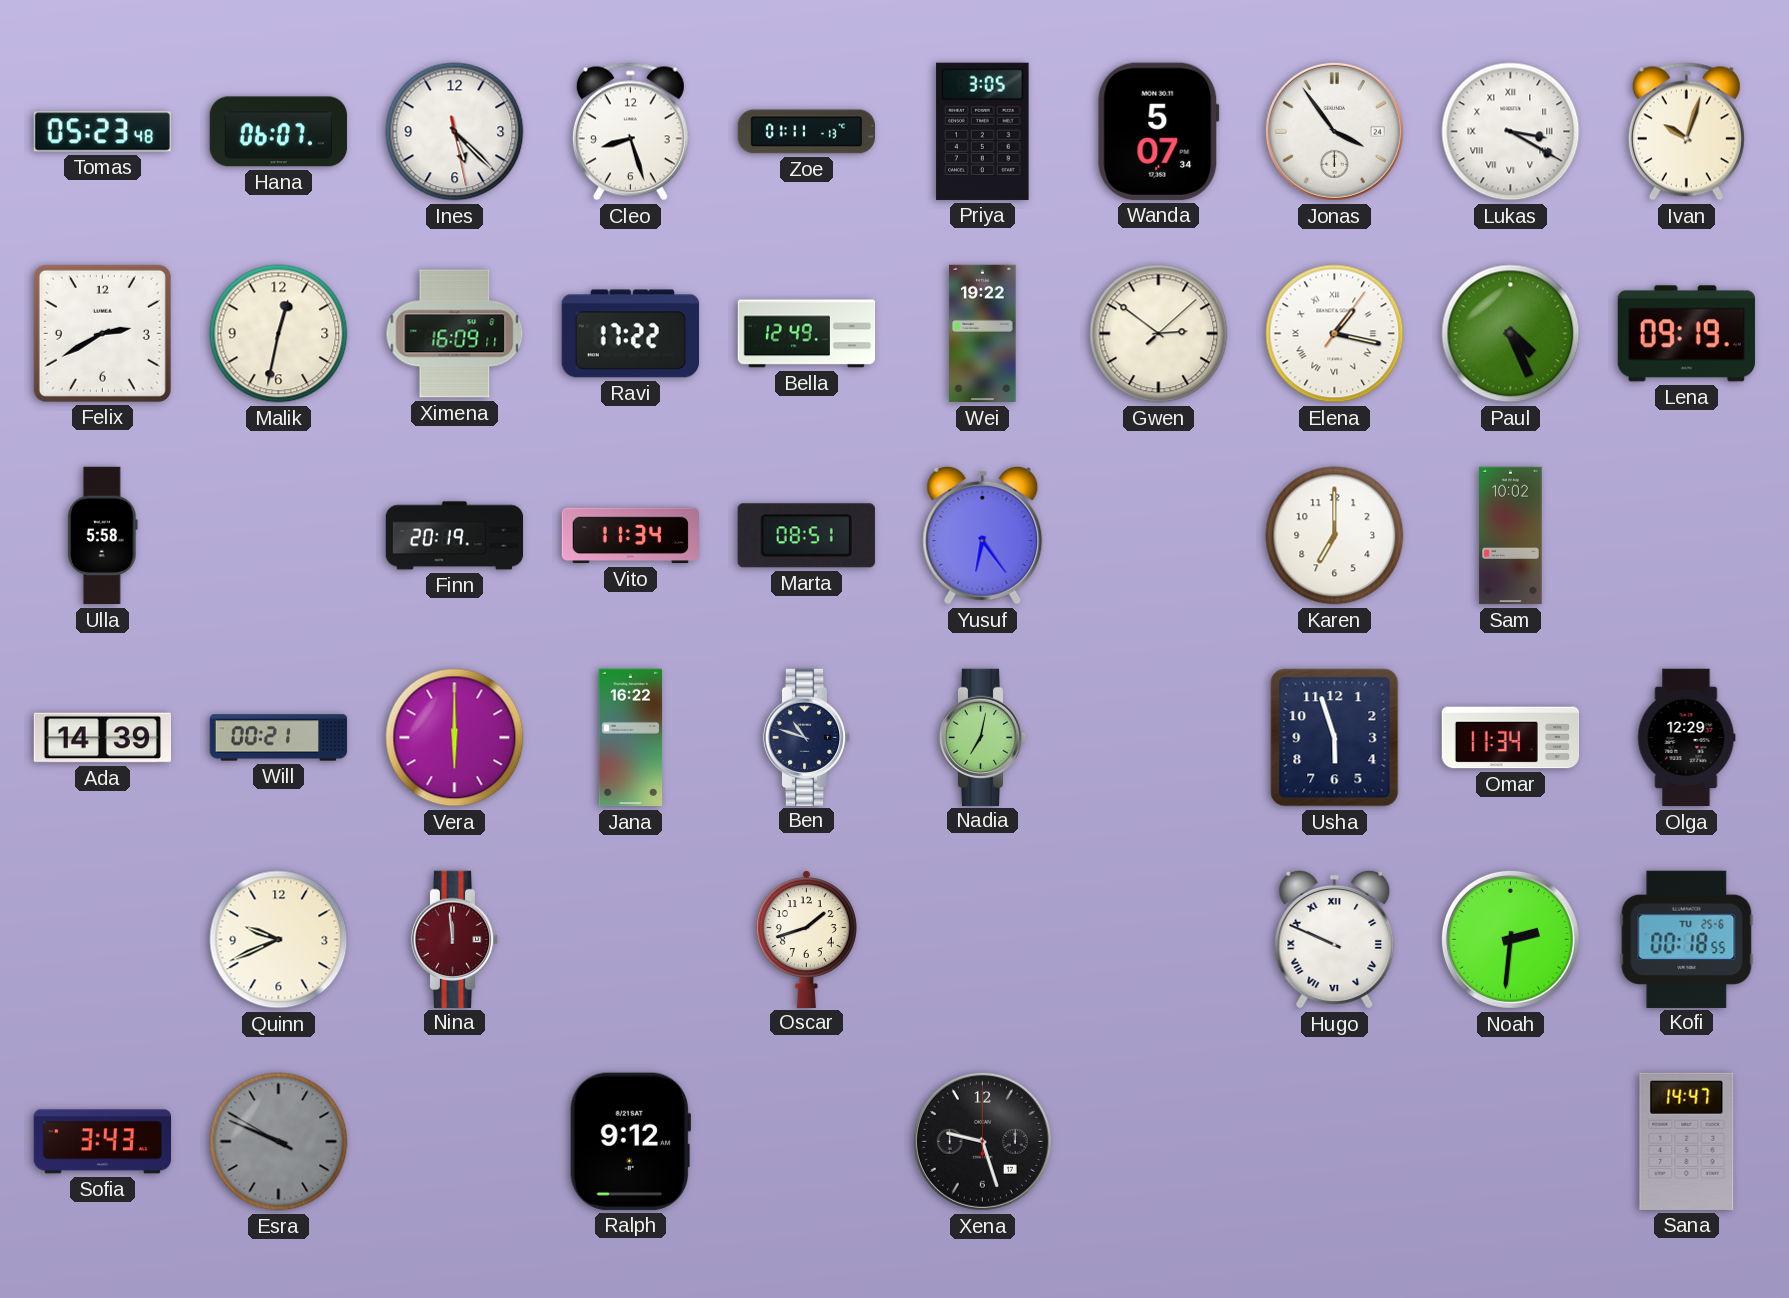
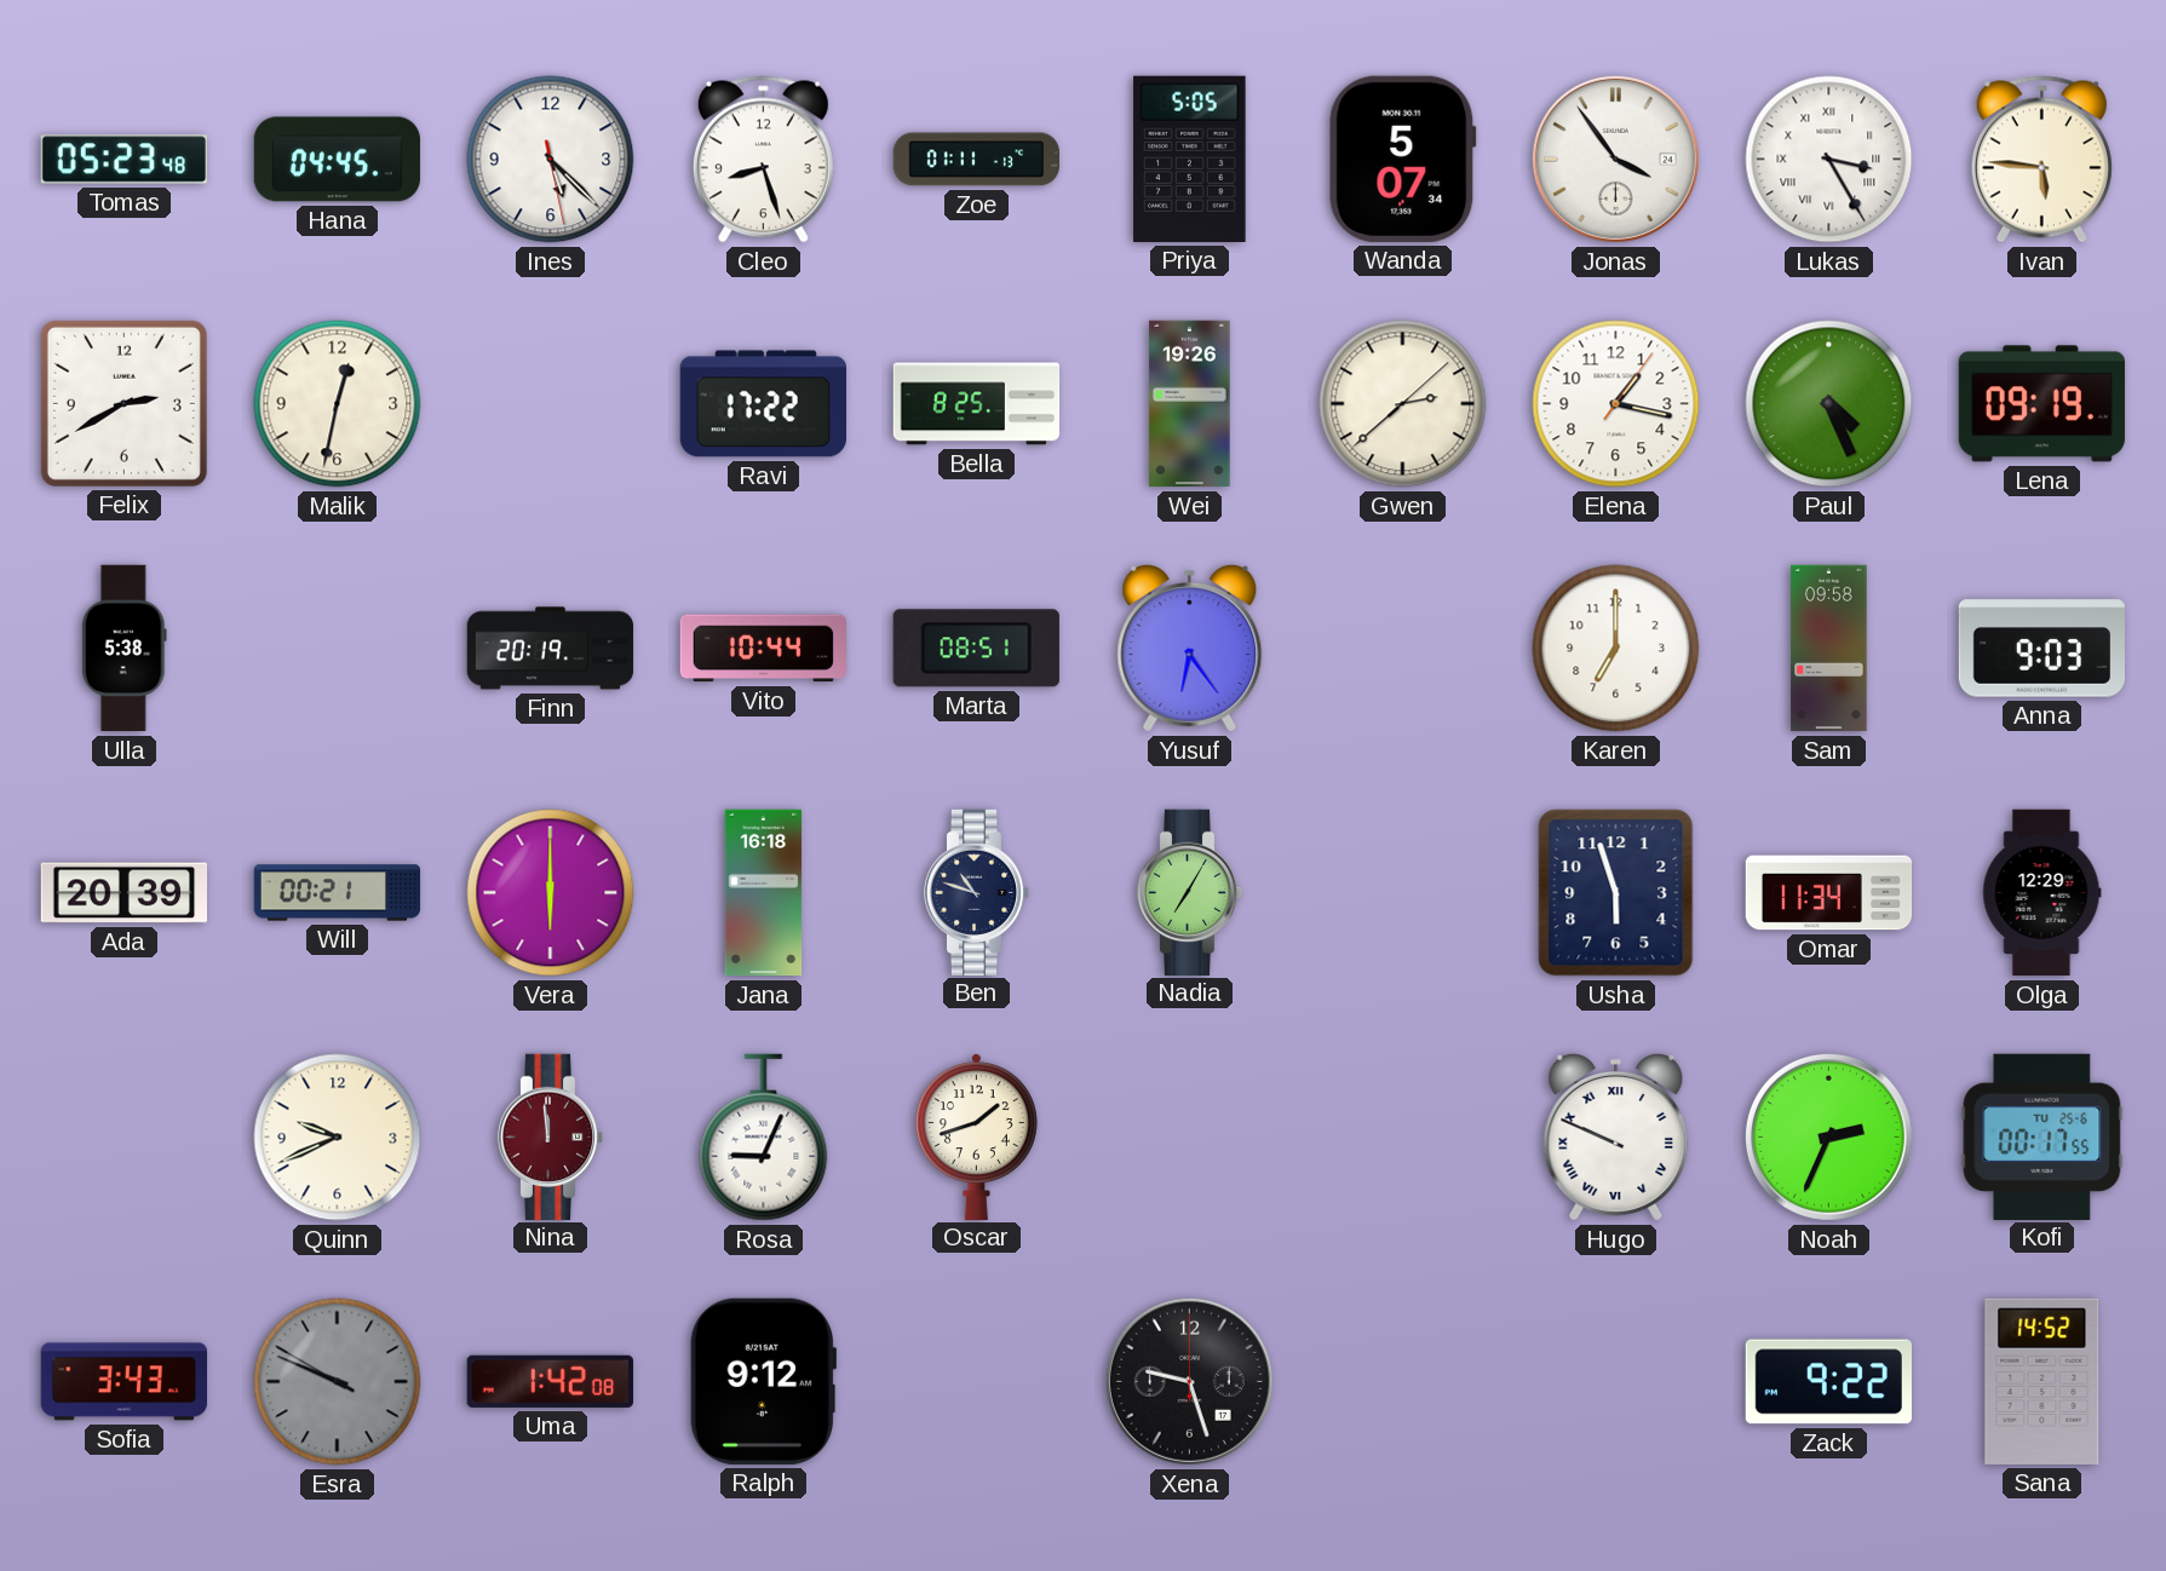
Hana: 06:07 -> 04:45
Priya: 3:05 -> 5:05
Lukas: 3:20 -> 3:25
Ivan: 10:03 -> 5:46
Ximena: 16:09 -> none
Bella: 12:49 -> 8:25
Wei: 19:22 -> 19:26
Gwen: 2:51 -> 2:38
Elena numerals: Roman -> Arabic
Ulla: 5:58 -> 5:38
Vito: 11:34 -> 10:44
Sam: 10:02 -> 09:58
Anna: none -> 9:03
Ada: 14:39 -> 20:39
Jana: 16:22 -> 16:18
Nadia: 7:02 -> 7:05
Rosa: none -> 9:04
Noah: 2:31 -> 2:34
Kofi: 00:18 -> 00:17
Uma: none -> 1:42
Zack: none -> 9:22
Sana: 14:47 -> 14:52
